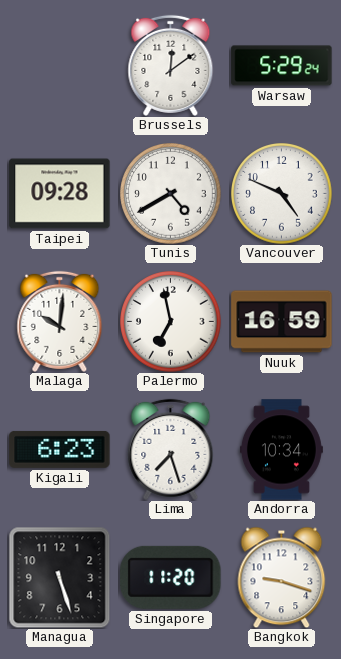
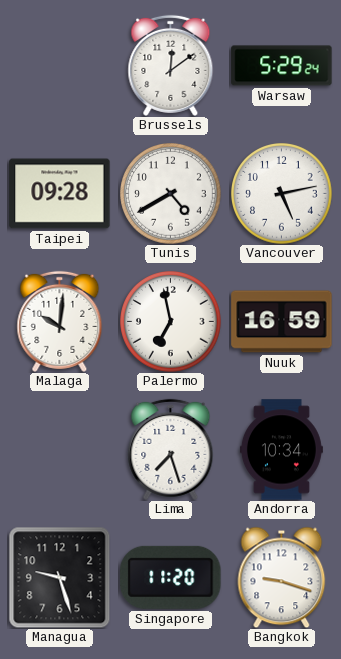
Vancouver: 4:49 -> 5:13
Kigali: 6:23 -> none
Managua: 5:27 -> 9:27
